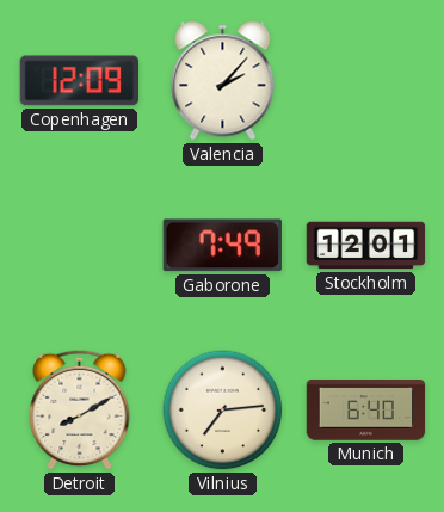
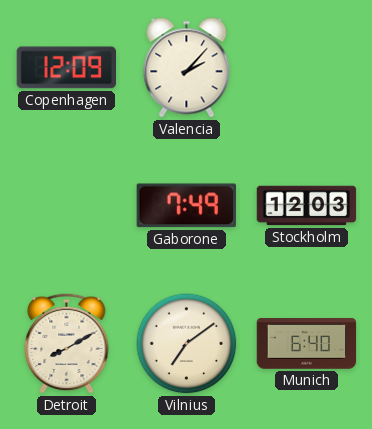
Stockholm: 12:01 -> 12:03
Vilnius: 7:14 -> 7:09
